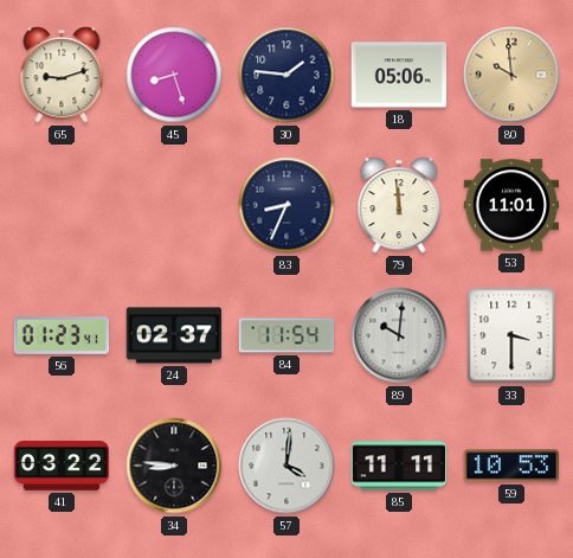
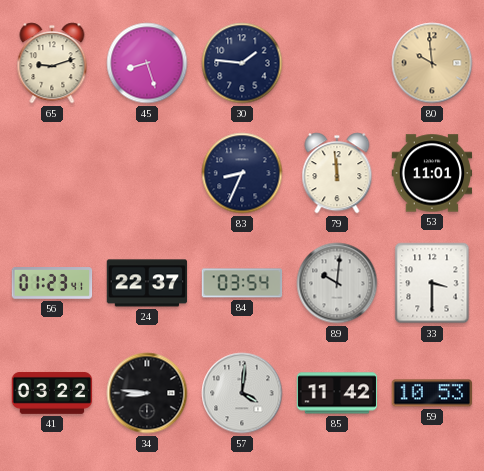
18: 05:06 -> none
24: 02:37 -> 22:37
84: 11:54 -> 03:54
85: 11:11 -> 11:42
